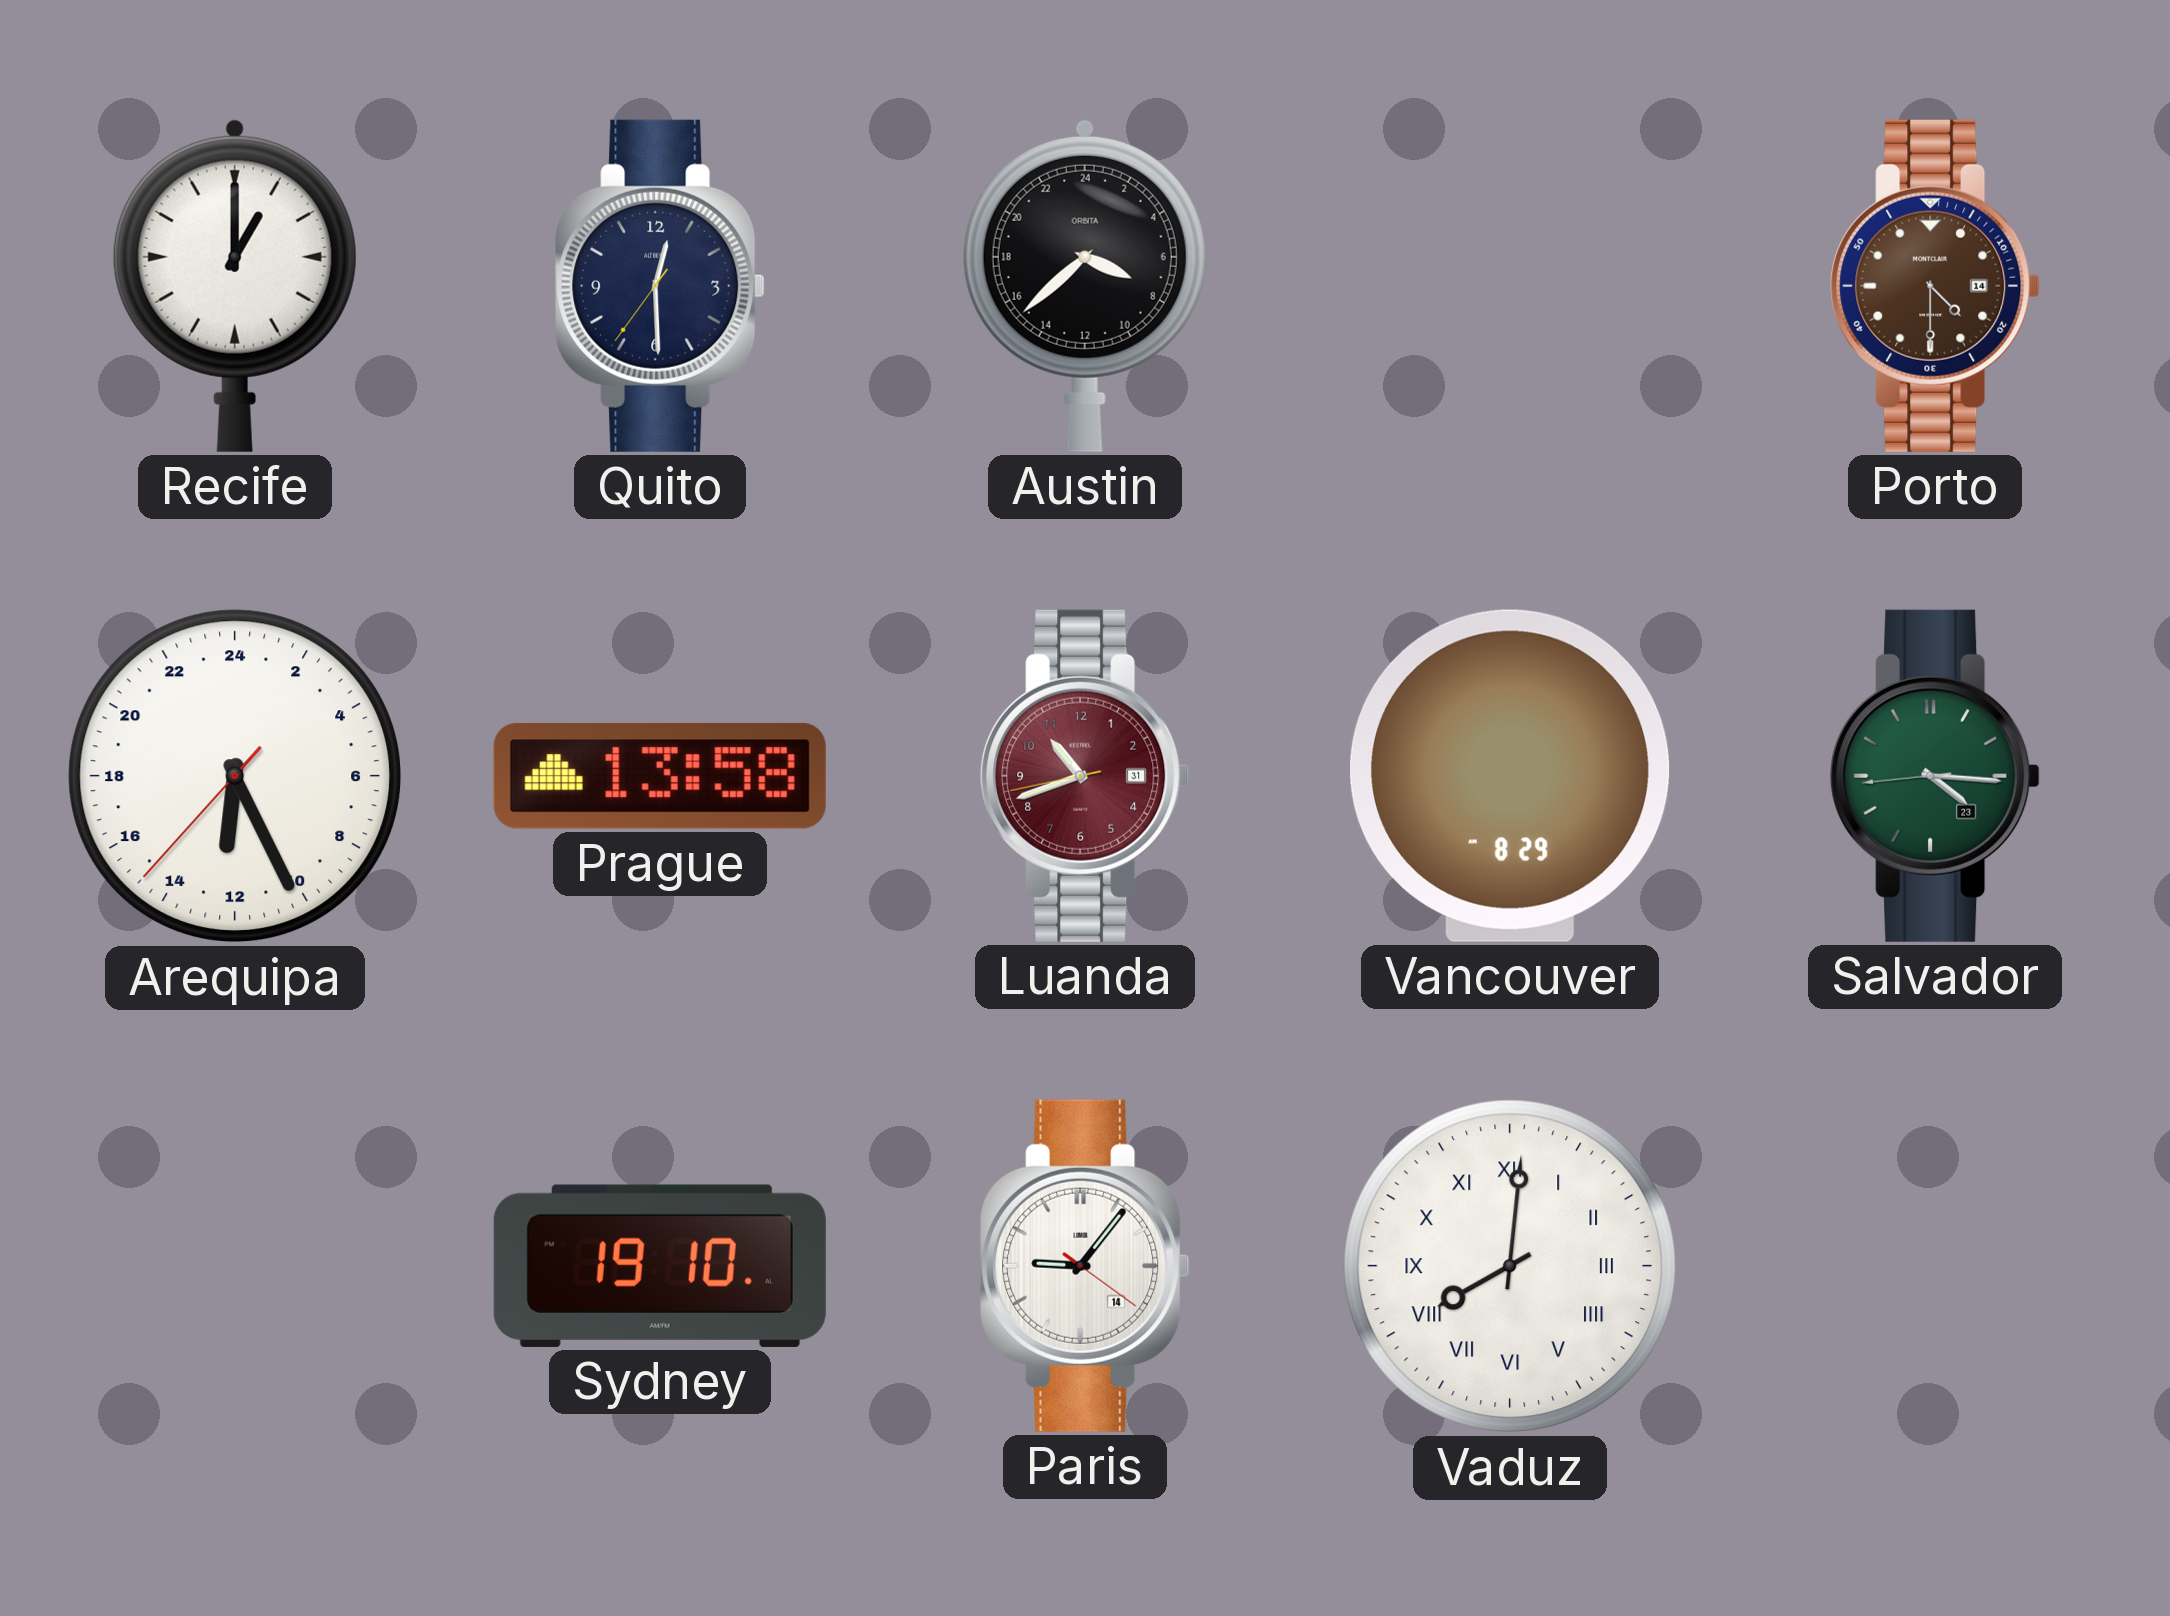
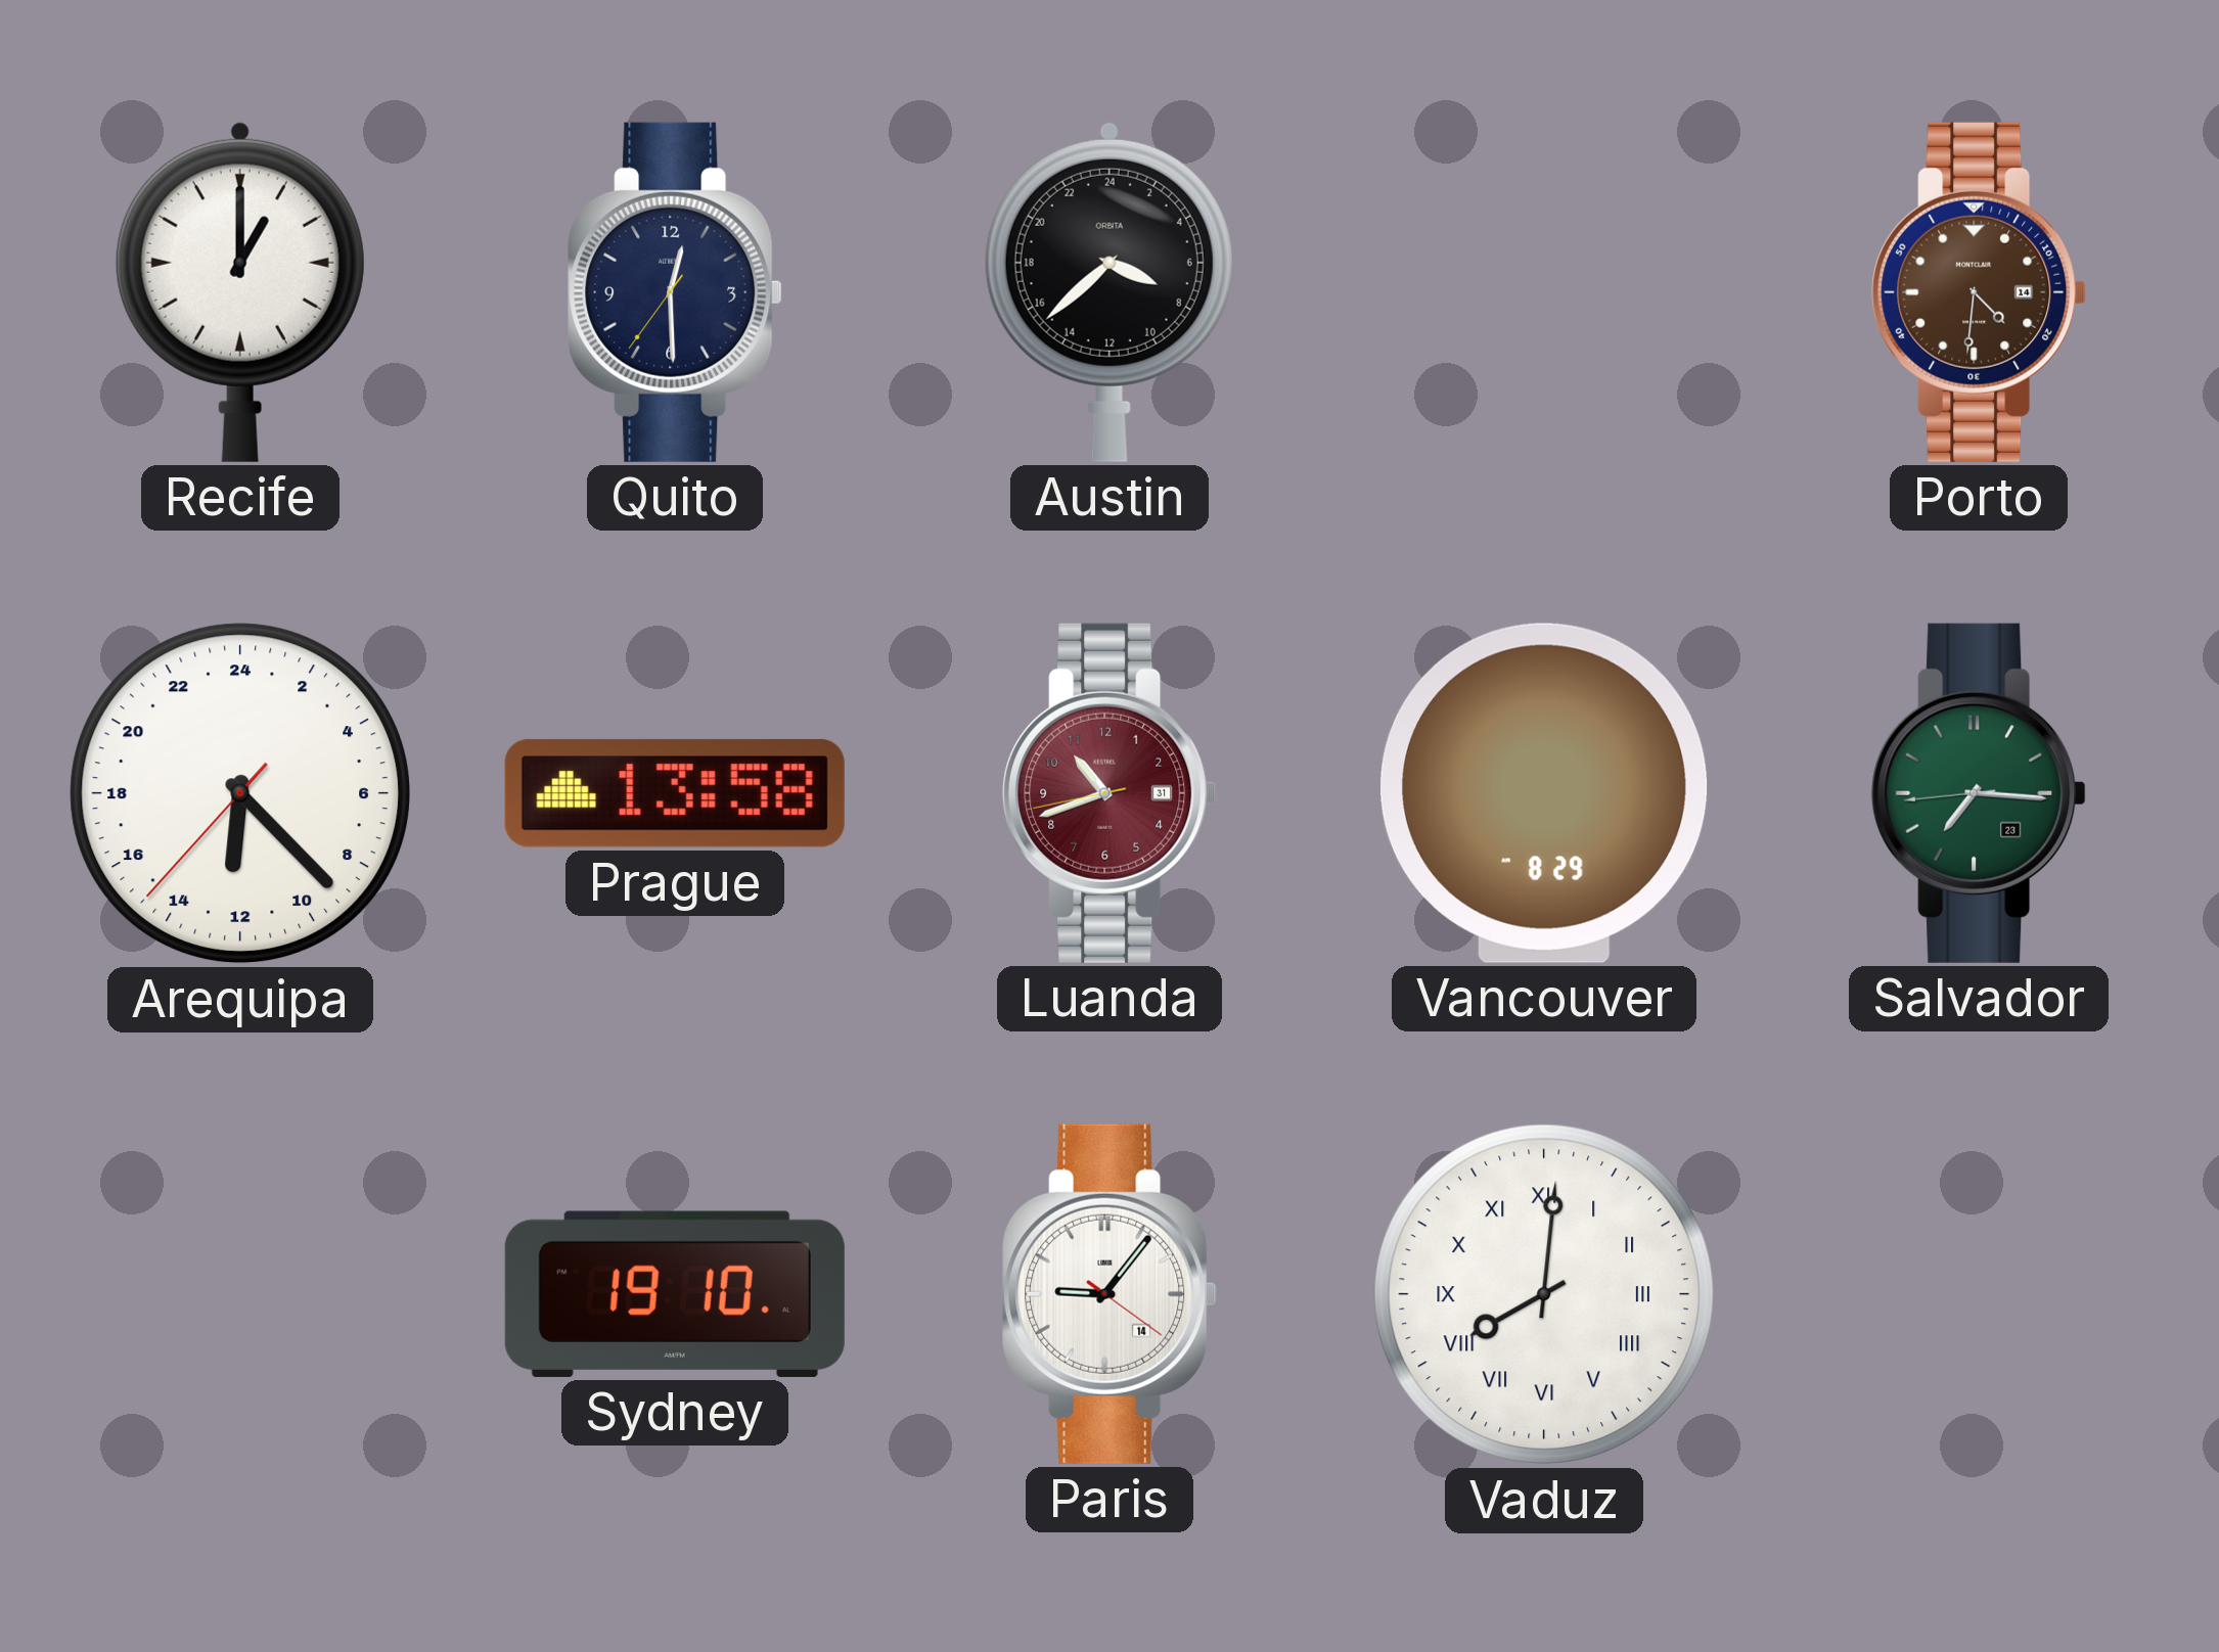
Porto: 4:30 -> 4:31
Arequipa: 12:25 -> 12:22
Salvador: 4:15 -> 7:15
